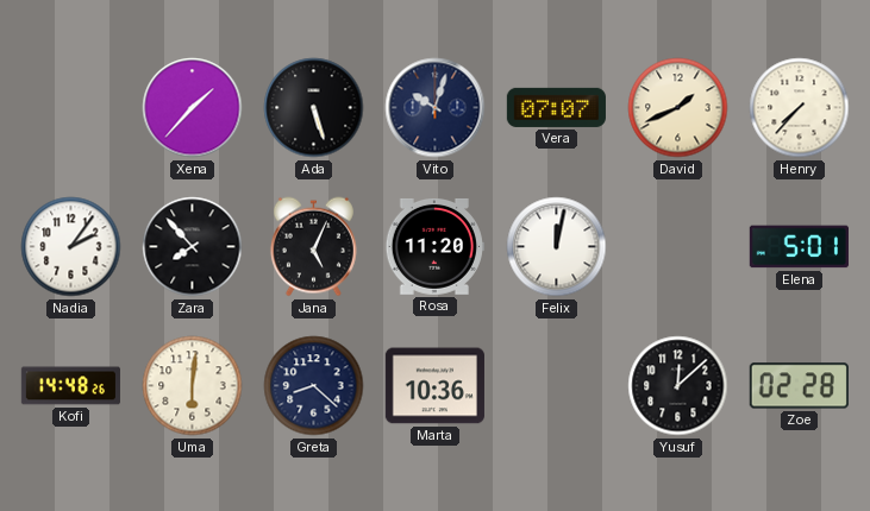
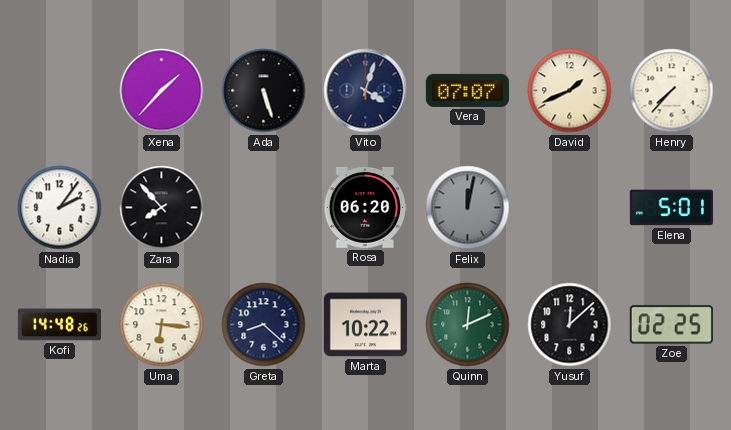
Vito: 10:03 -> 4:03
Jana: 5:04 -> none
Rosa: 11:20 -> 06:20
Felix dial: white -> grey
Uma: 6:01 -> 6:16
Marta: 10:36 -> 10:22
Quinn: none -> 12:11
Zoe: 02:28 -> 02:25
